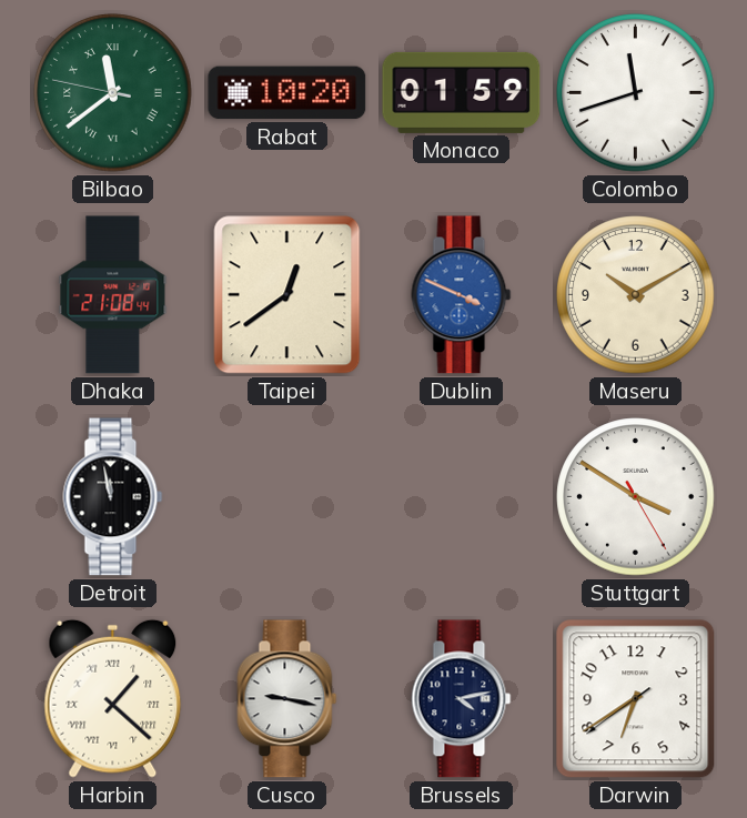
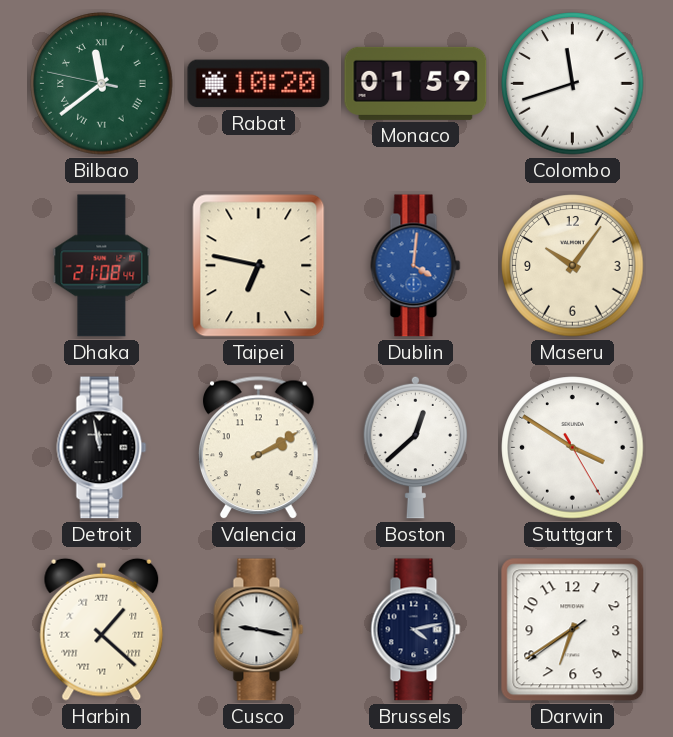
Taipei: 12:39 -> 6:47
Dublin: 3:49 -> 4:01
Maseru: 10:10 -> 10:06
Valencia: none -> 2:10
Boston: none -> 12:38
